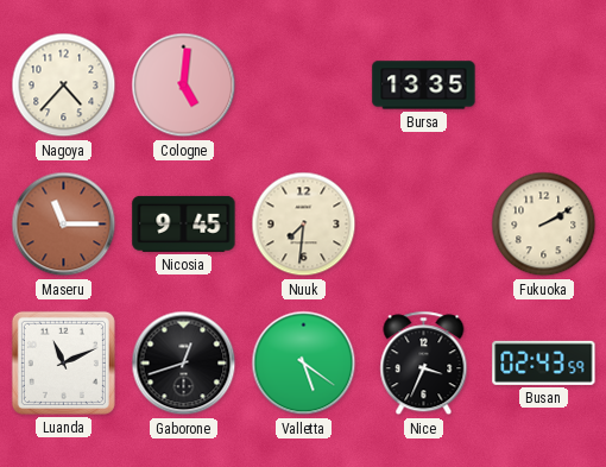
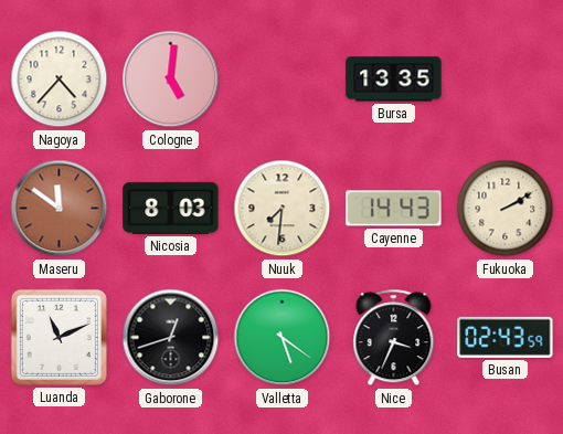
Maseru: 11:15 -> 11:51
Nicosia: 9:45 -> 8:03
Cayenne: none -> 14:43
